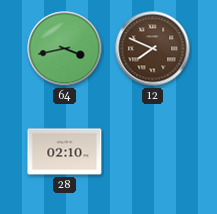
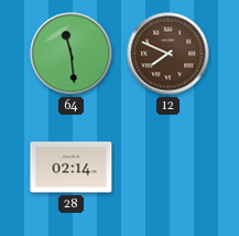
64: 3:43 -> 11:29
28: 02:10 -> 02:14
